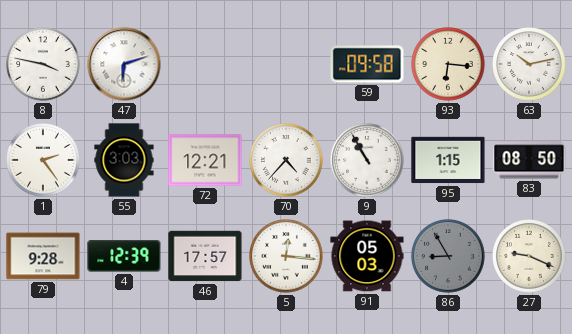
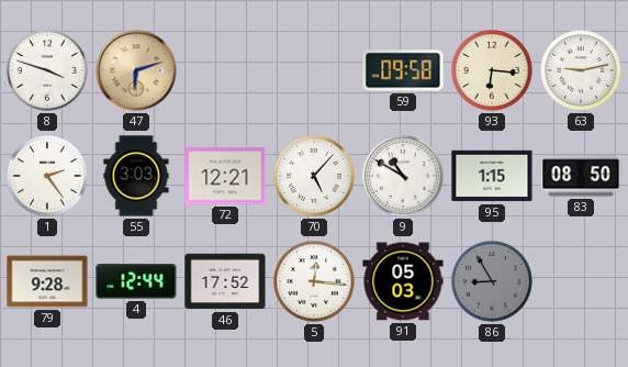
8: 3:47 -> 3:48
47 dial: white -> champagne
63: 10:13 -> 9:13
70: 4:37 -> 5:07
9: 10:55 -> 10:50
4: 12:39 -> 12:44
46: 17:57 -> 17:52
27: 9:19 -> none
